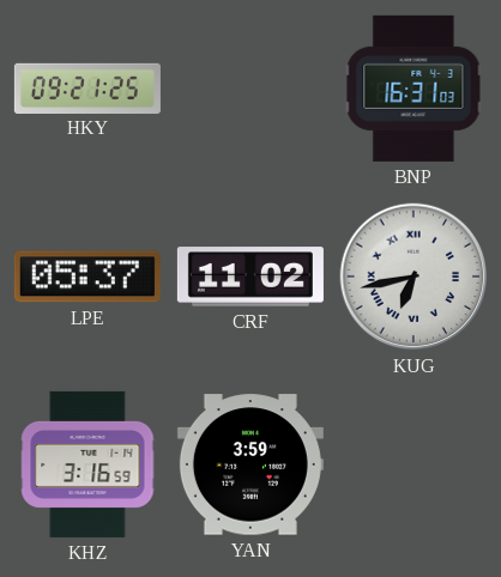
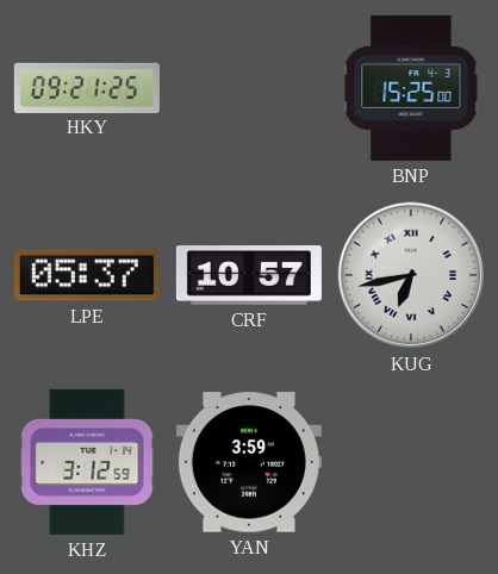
BNP: 16:31 -> 15:25
CRF: 11:02 -> 10:57
KHZ: 3:16 -> 3:12
